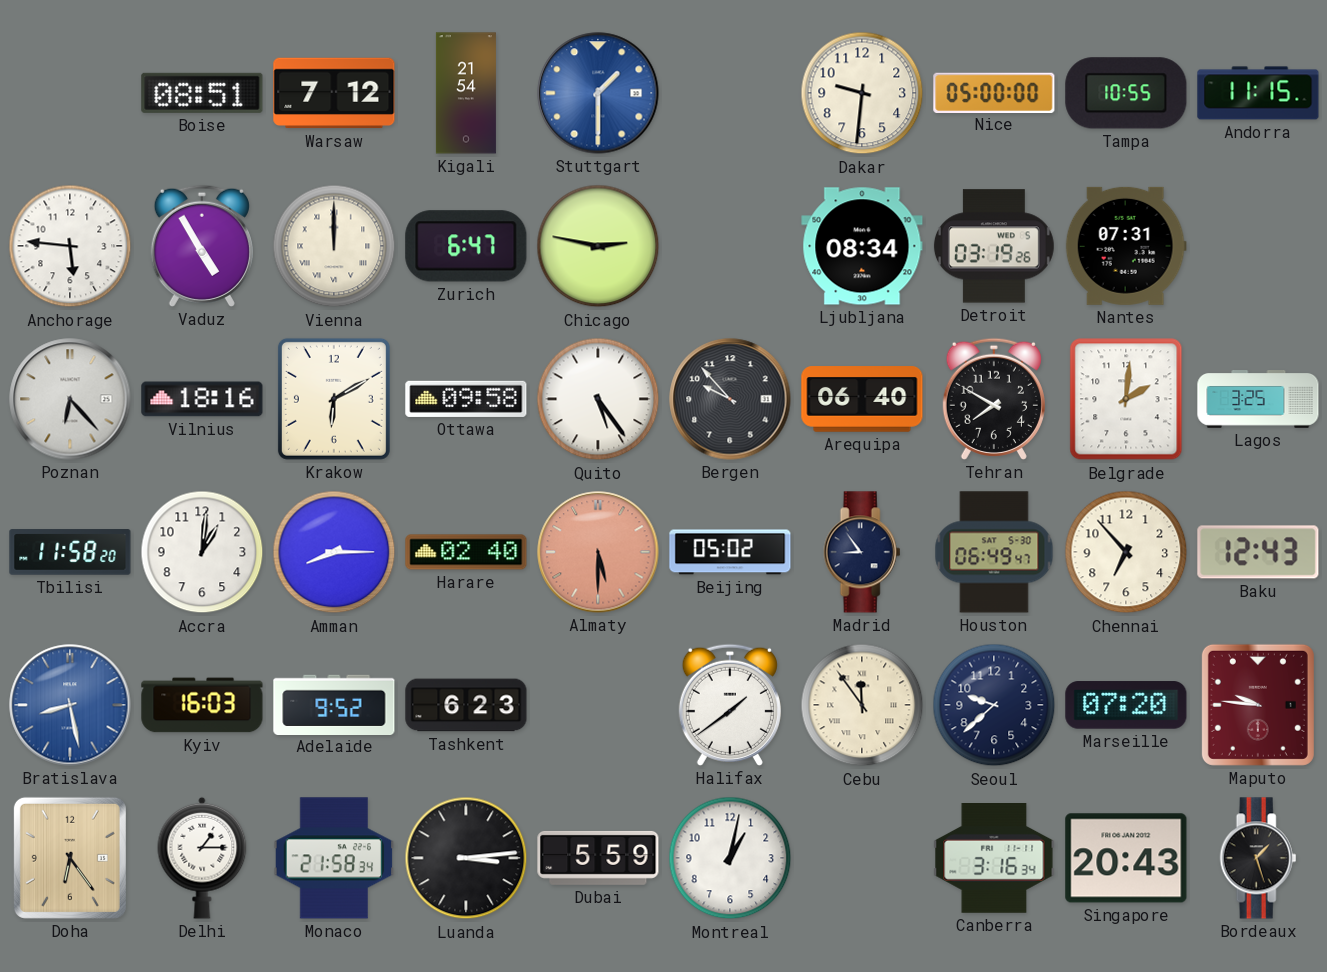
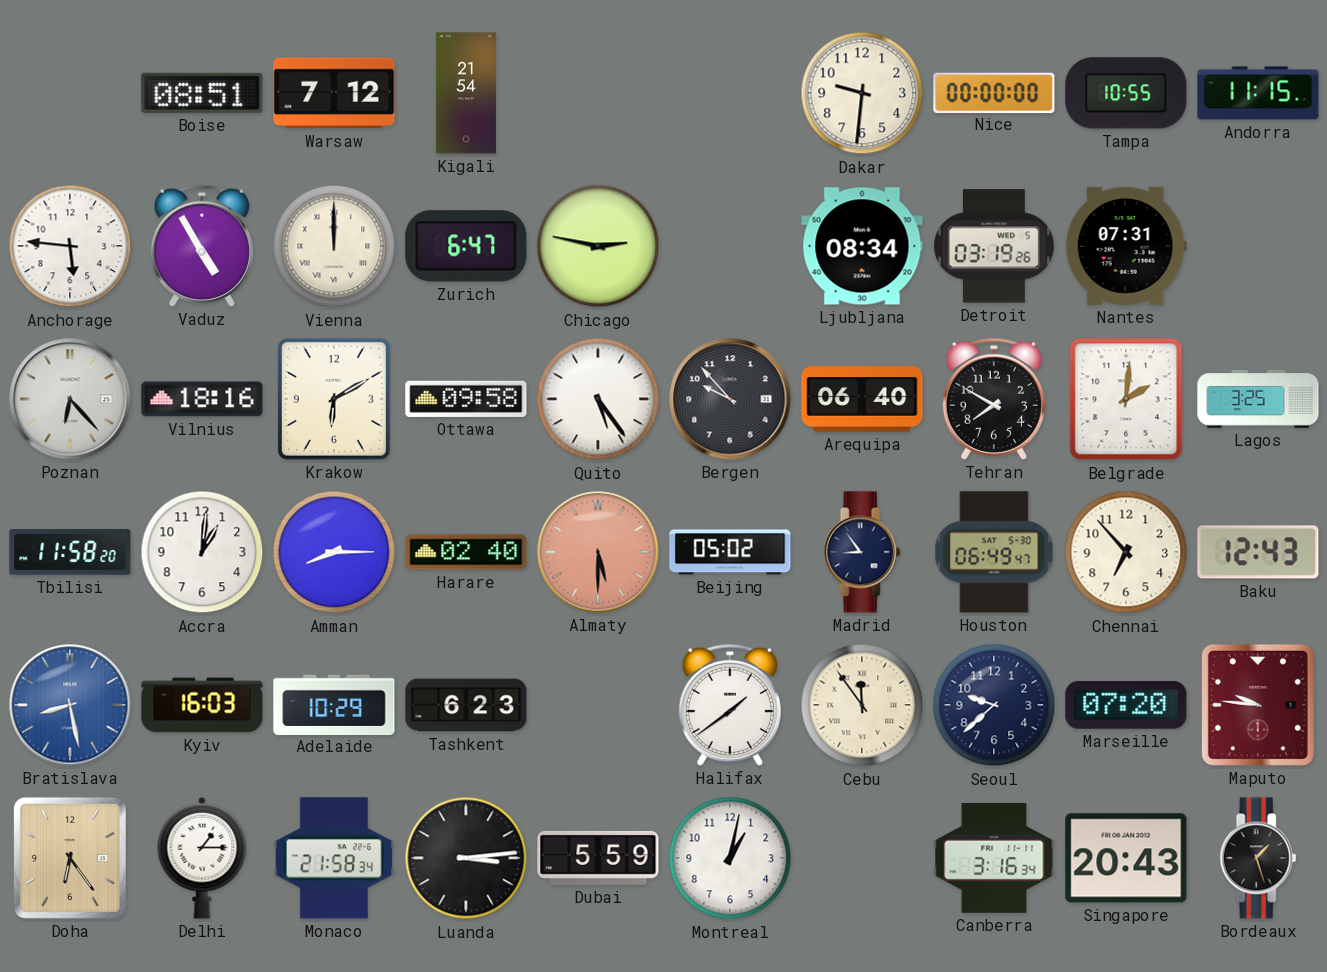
Stuttgart: 1:30 -> none
Nice: 05:00 -> 00:00
Adelaide: 9:52 -> 10:29
